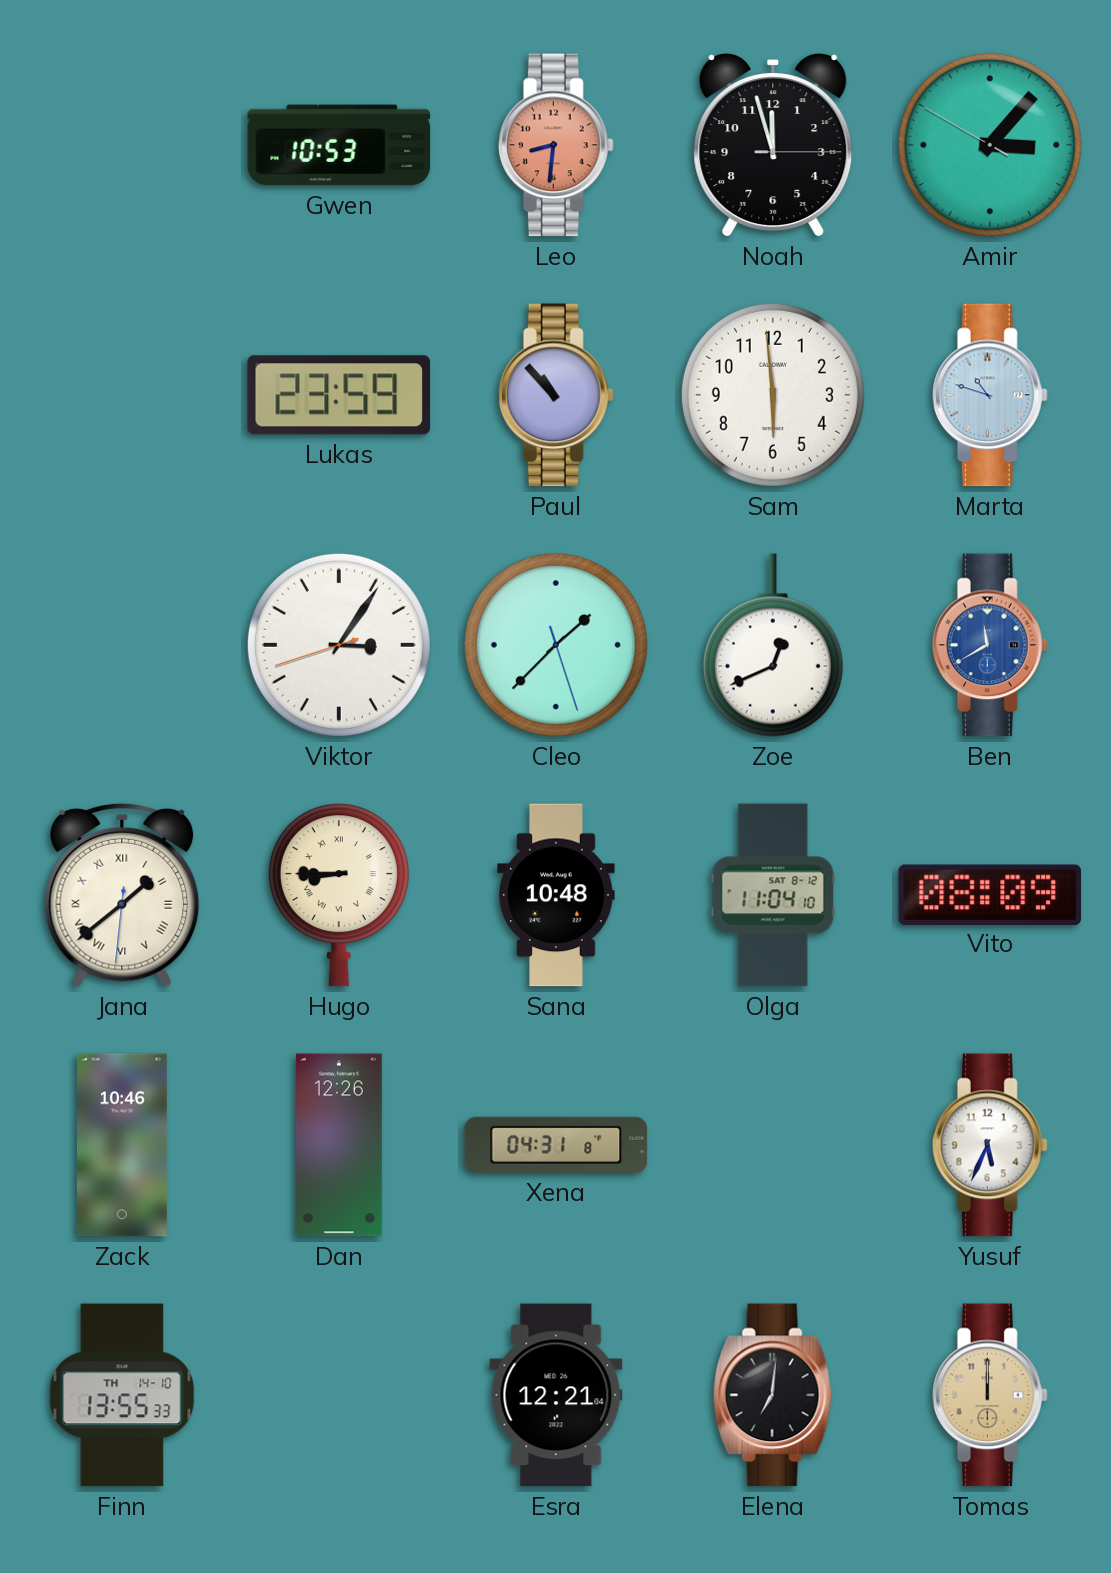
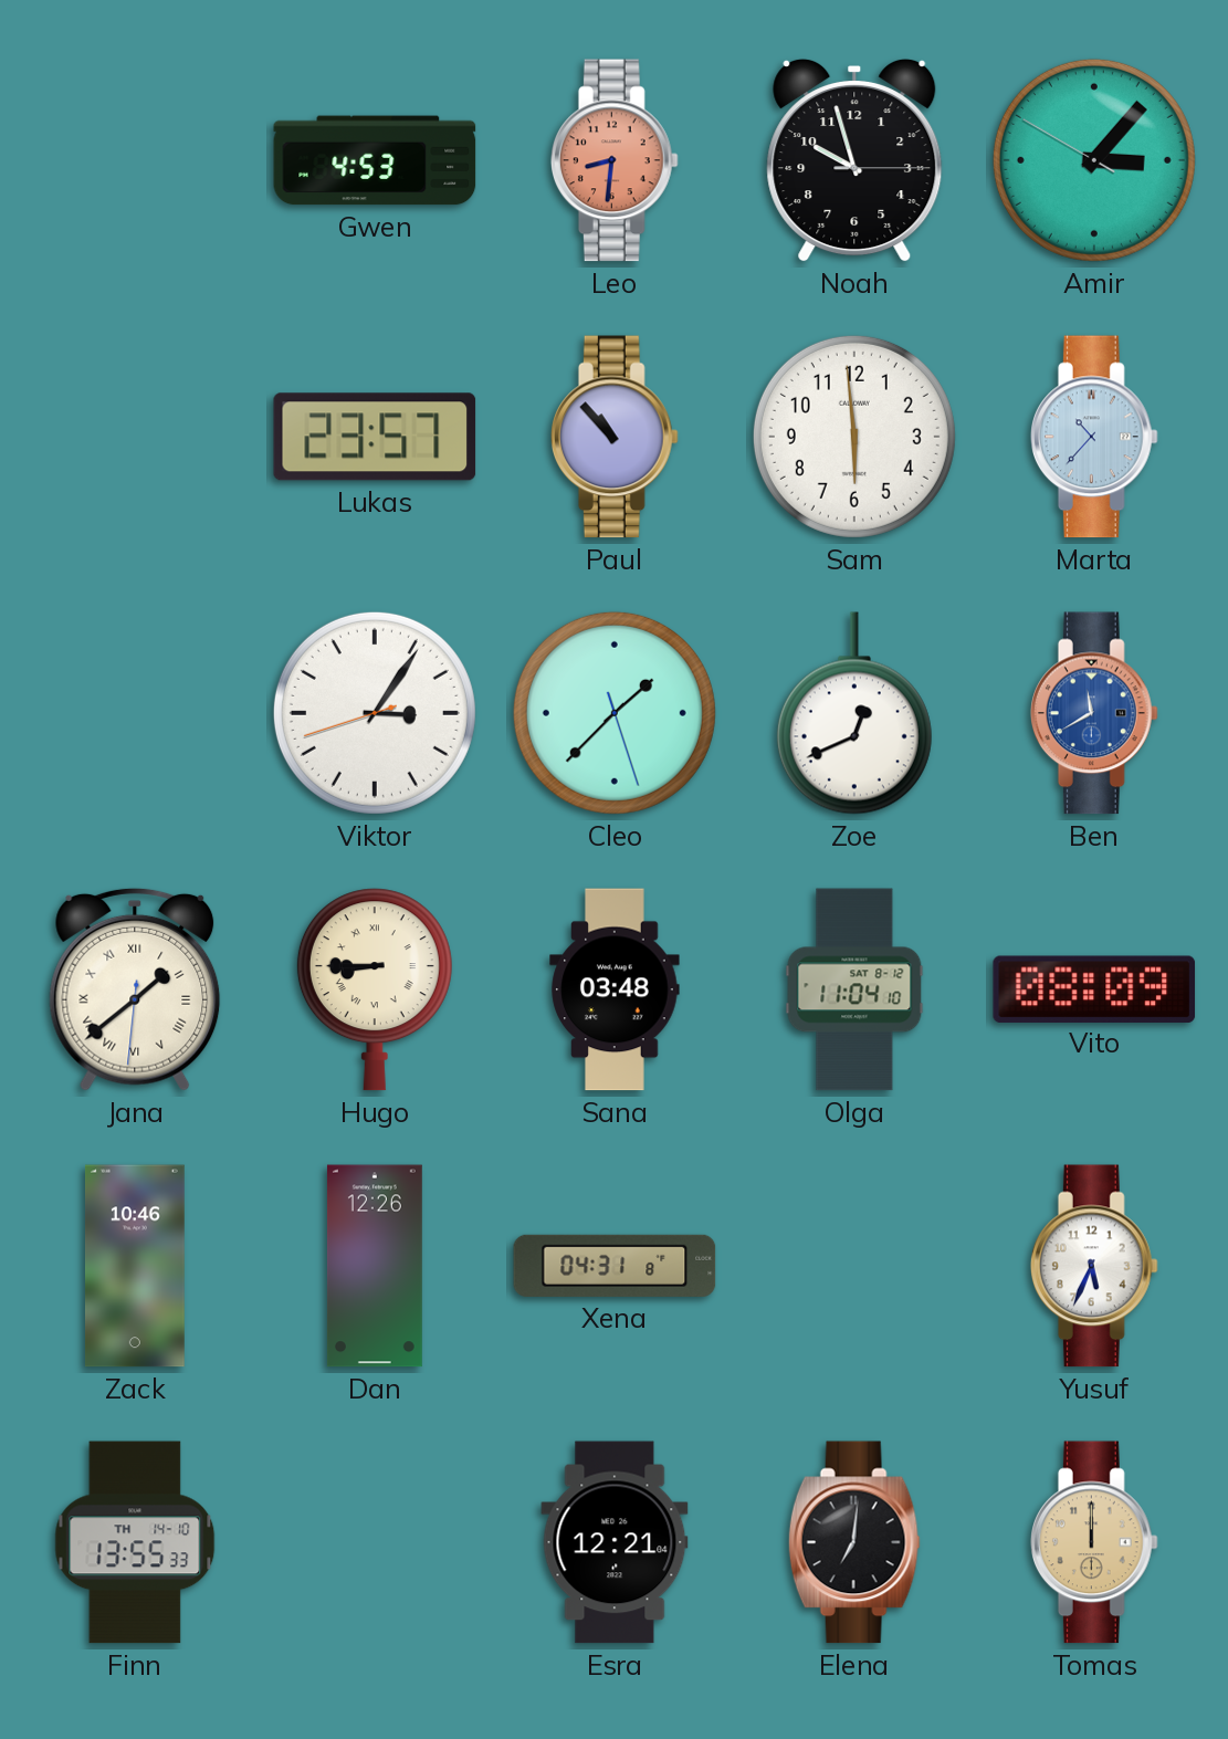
Gwen: 10:53 -> 4:53
Noah: 11:57 -> 9:57
Lukas: 23:59 -> 23:57
Marta: 10:48 -> 10:37
Sana: 10:48 -> 03:48
